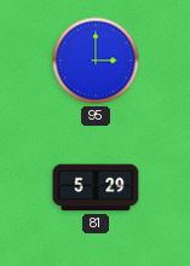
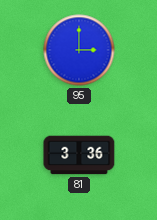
81: 5:29 -> 3:36
